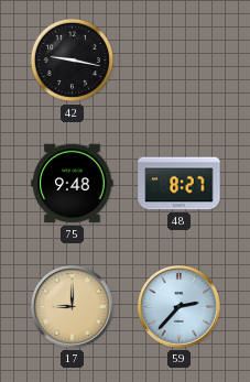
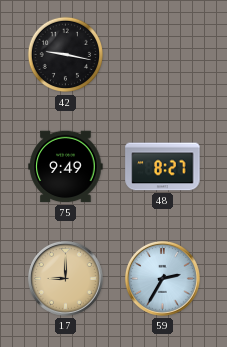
75: 9:48 -> 9:49
59: 2:37 -> 2:35
